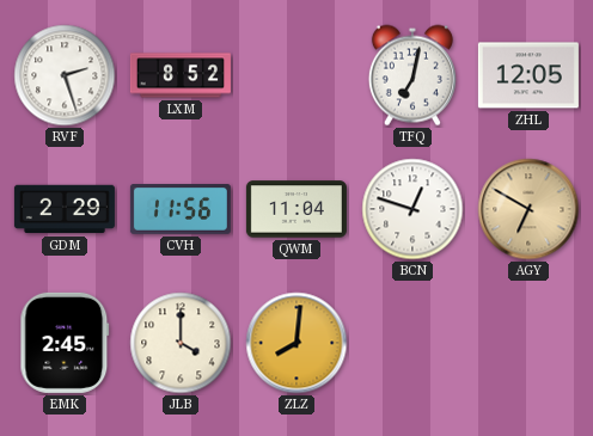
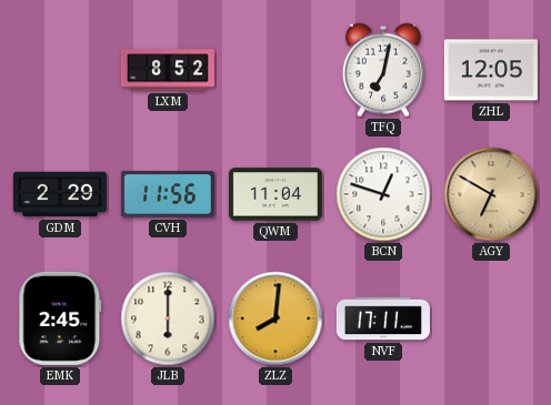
RVF: 2:27 -> none
JLB: 4:00 -> 6:00
NVF: none -> 17:11
